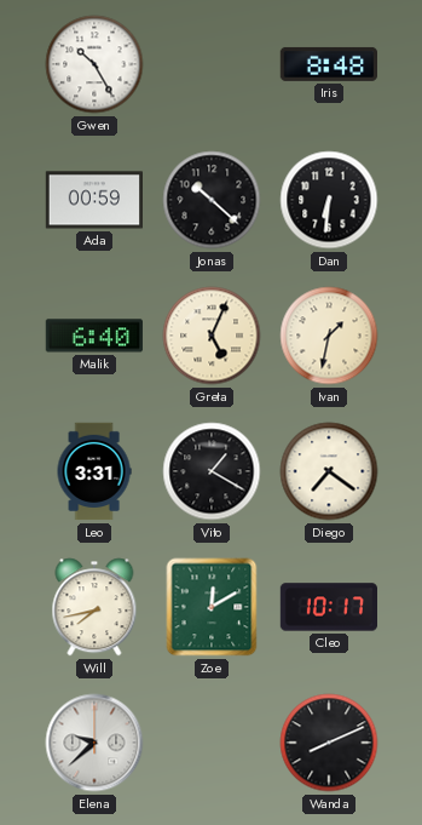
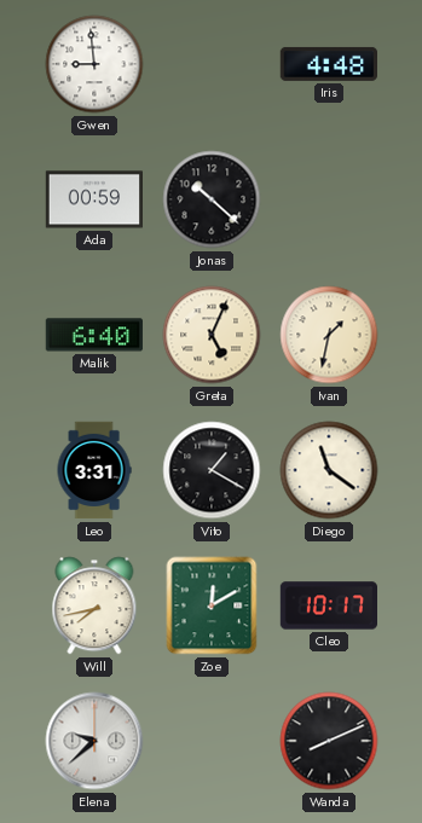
Gwen: 10:25 -> 8:59
Iris: 8:48 -> 4:48
Dan: 6:31 -> none
Diego: 7:21 -> 11:21
